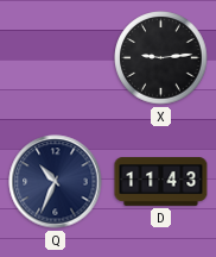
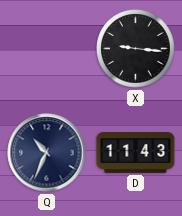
X: 9:14 -> 9:16
